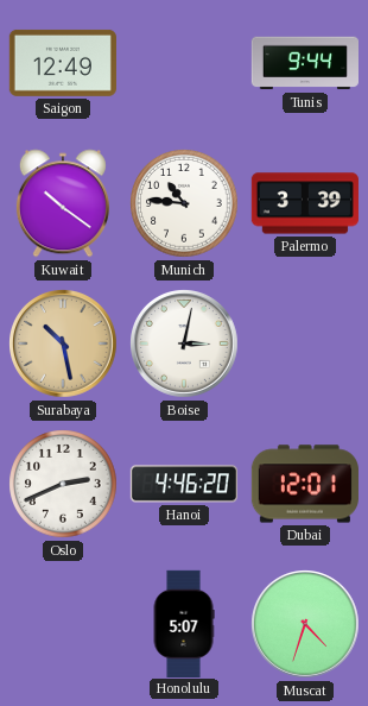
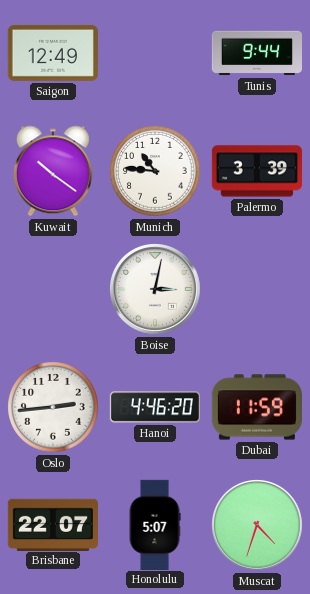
Surabaya: 10:28 -> none
Oslo: 2:41 -> 2:44
Dubai: 12:01 -> 11:59
Brisbane: none -> 22:07
